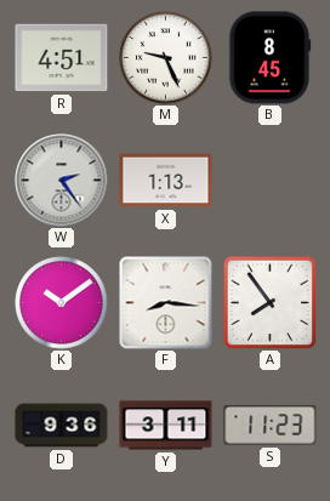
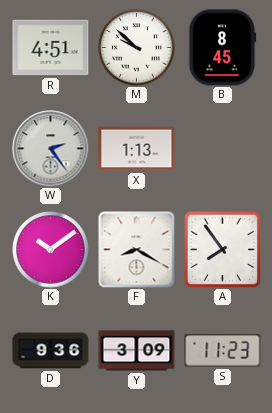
M: 9:26 -> 9:52
F: 8:16 -> 8:20
Y: 3:11 -> 3:09
